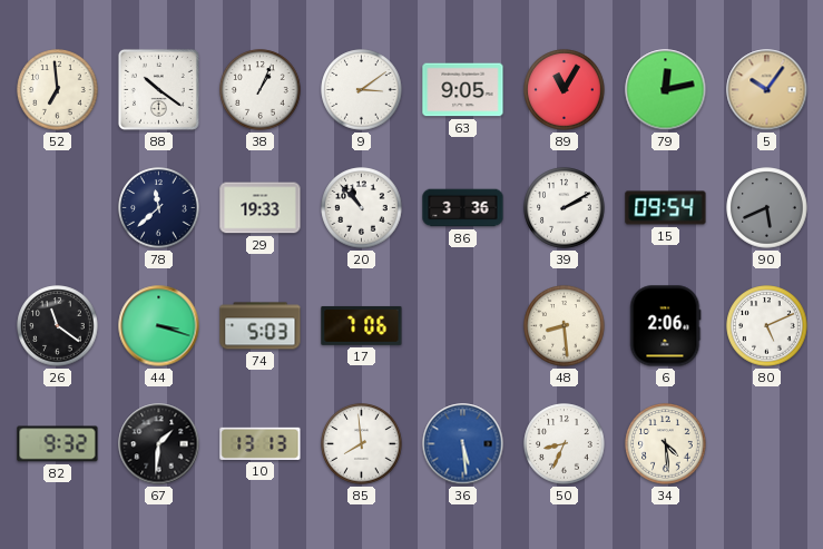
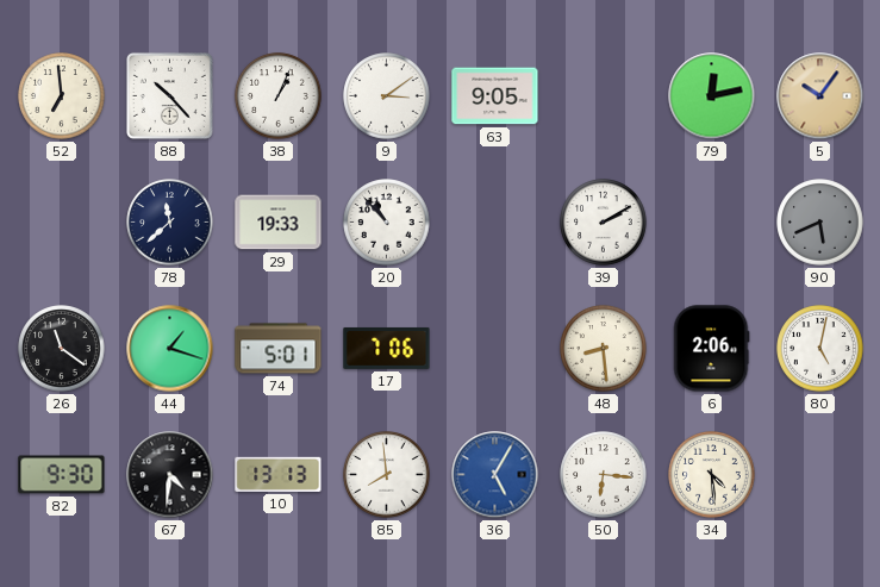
88: 10:21 -> 10:23
89: 11:05 -> none
86: 3:36 -> none
15: 09:54 -> none
44: 3:18 -> 1:18
74: 5:03 -> 5:01
80: 5:11 -> 5:02
82: 9:32 -> 9:30
67: 1:31 -> 4:31
36: 5:29 -> 5:05
50: 8:34 -> 6:16
